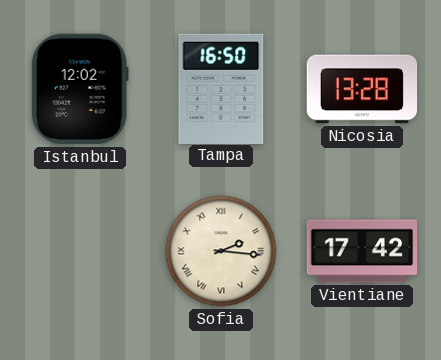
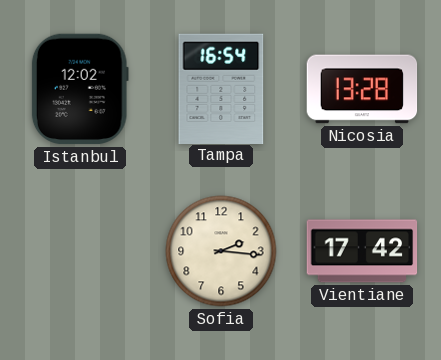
Tampa: 16:50 -> 16:54
Sofia numerals: Roman -> Arabic
